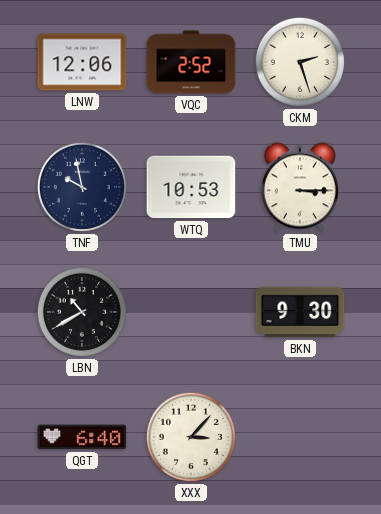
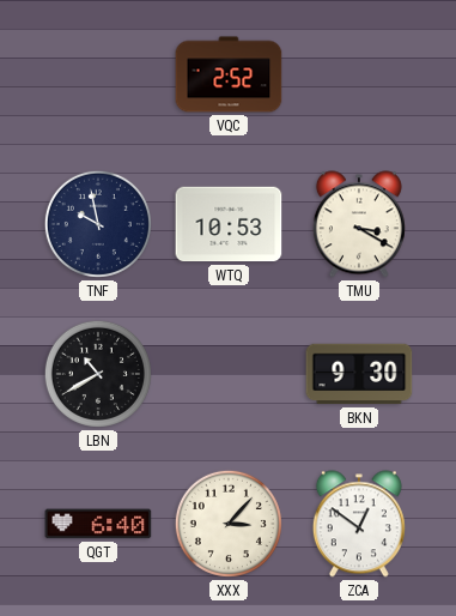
LNW: 12:06 -> none
CKM: 2:27 -> none
TMU: 3:15 -> 3:20
ZCA: none -> 12:51
